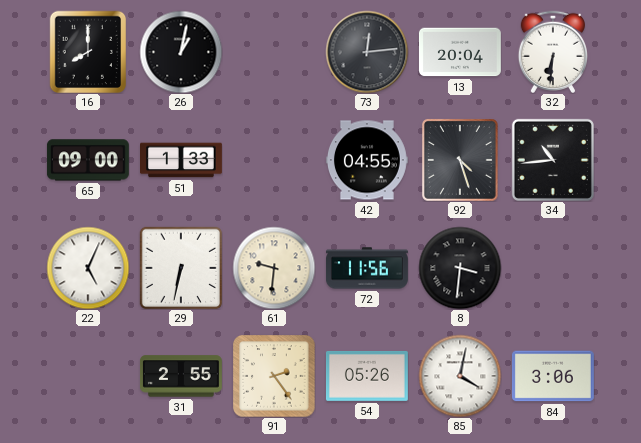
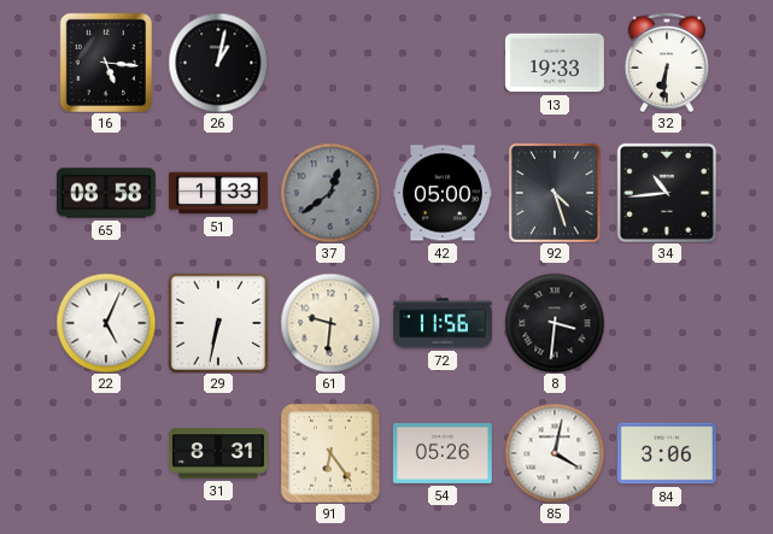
16: 8:00 -> 5:16
73: 12:14 -> none
13: 20:04 -> 19:33
65: 09:00 -> 08:58
37: none -> 12:39
42: 04:55 -> 05:00
31: 2:55 -> 8:31
91: 2:24 -> 6:24
